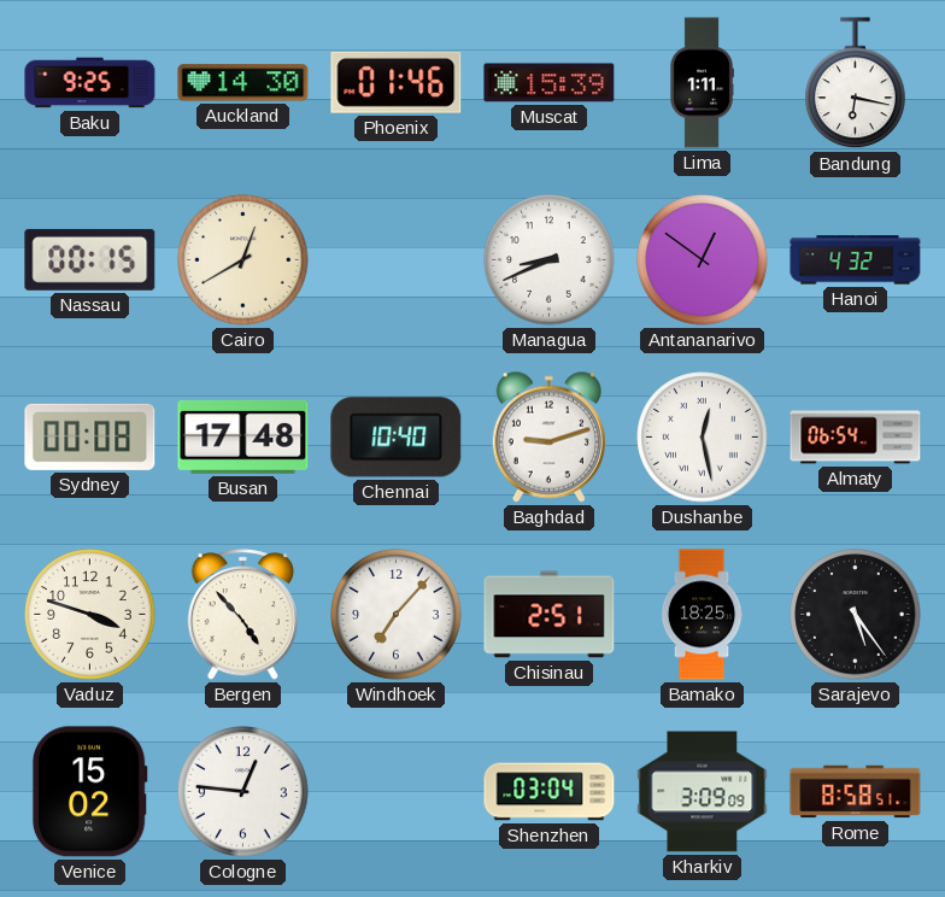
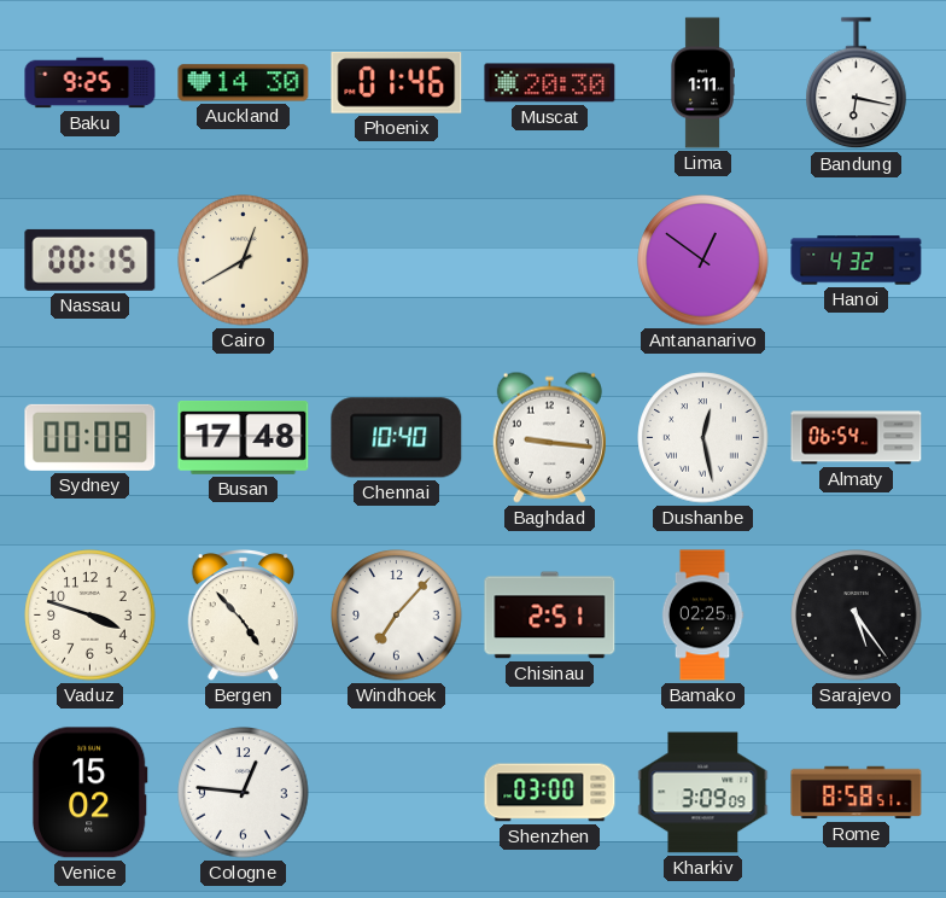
Muscat: 15:39 -> 20:30
Managua: 8:41 -> none
Baghdad: 9:12 -> 9:16
Bamako: 18:25 -> 02:25
Shenzhen: 03:04 -> 03:00
